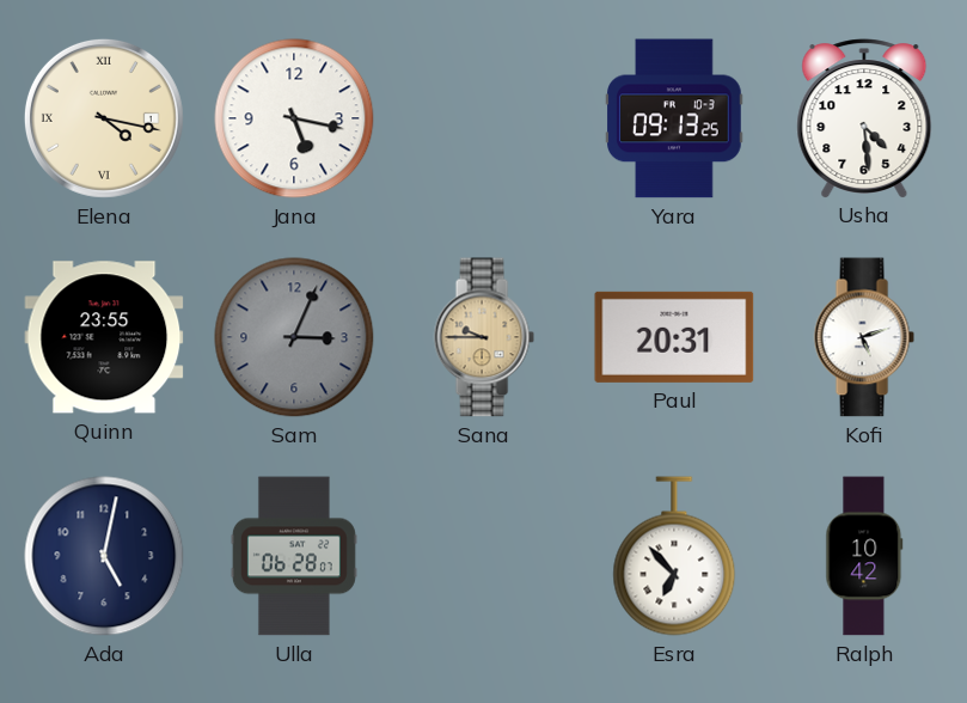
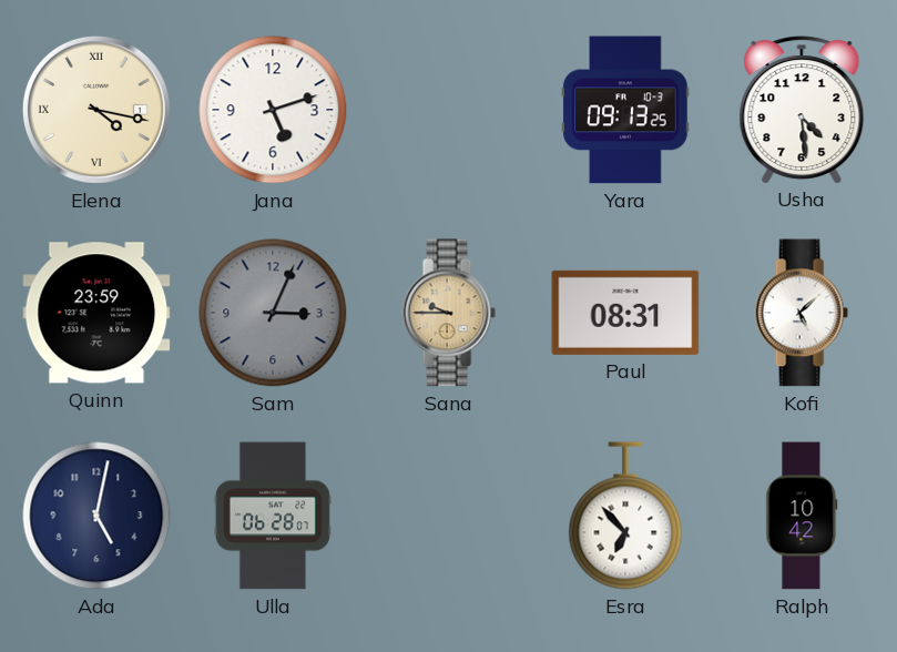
Jana: 5:17 -> 5:12
Quinn: 23:55 -> 23:59
Paul: 20:31 -> 08:31
Kofi: 5:12 -> 5:08
